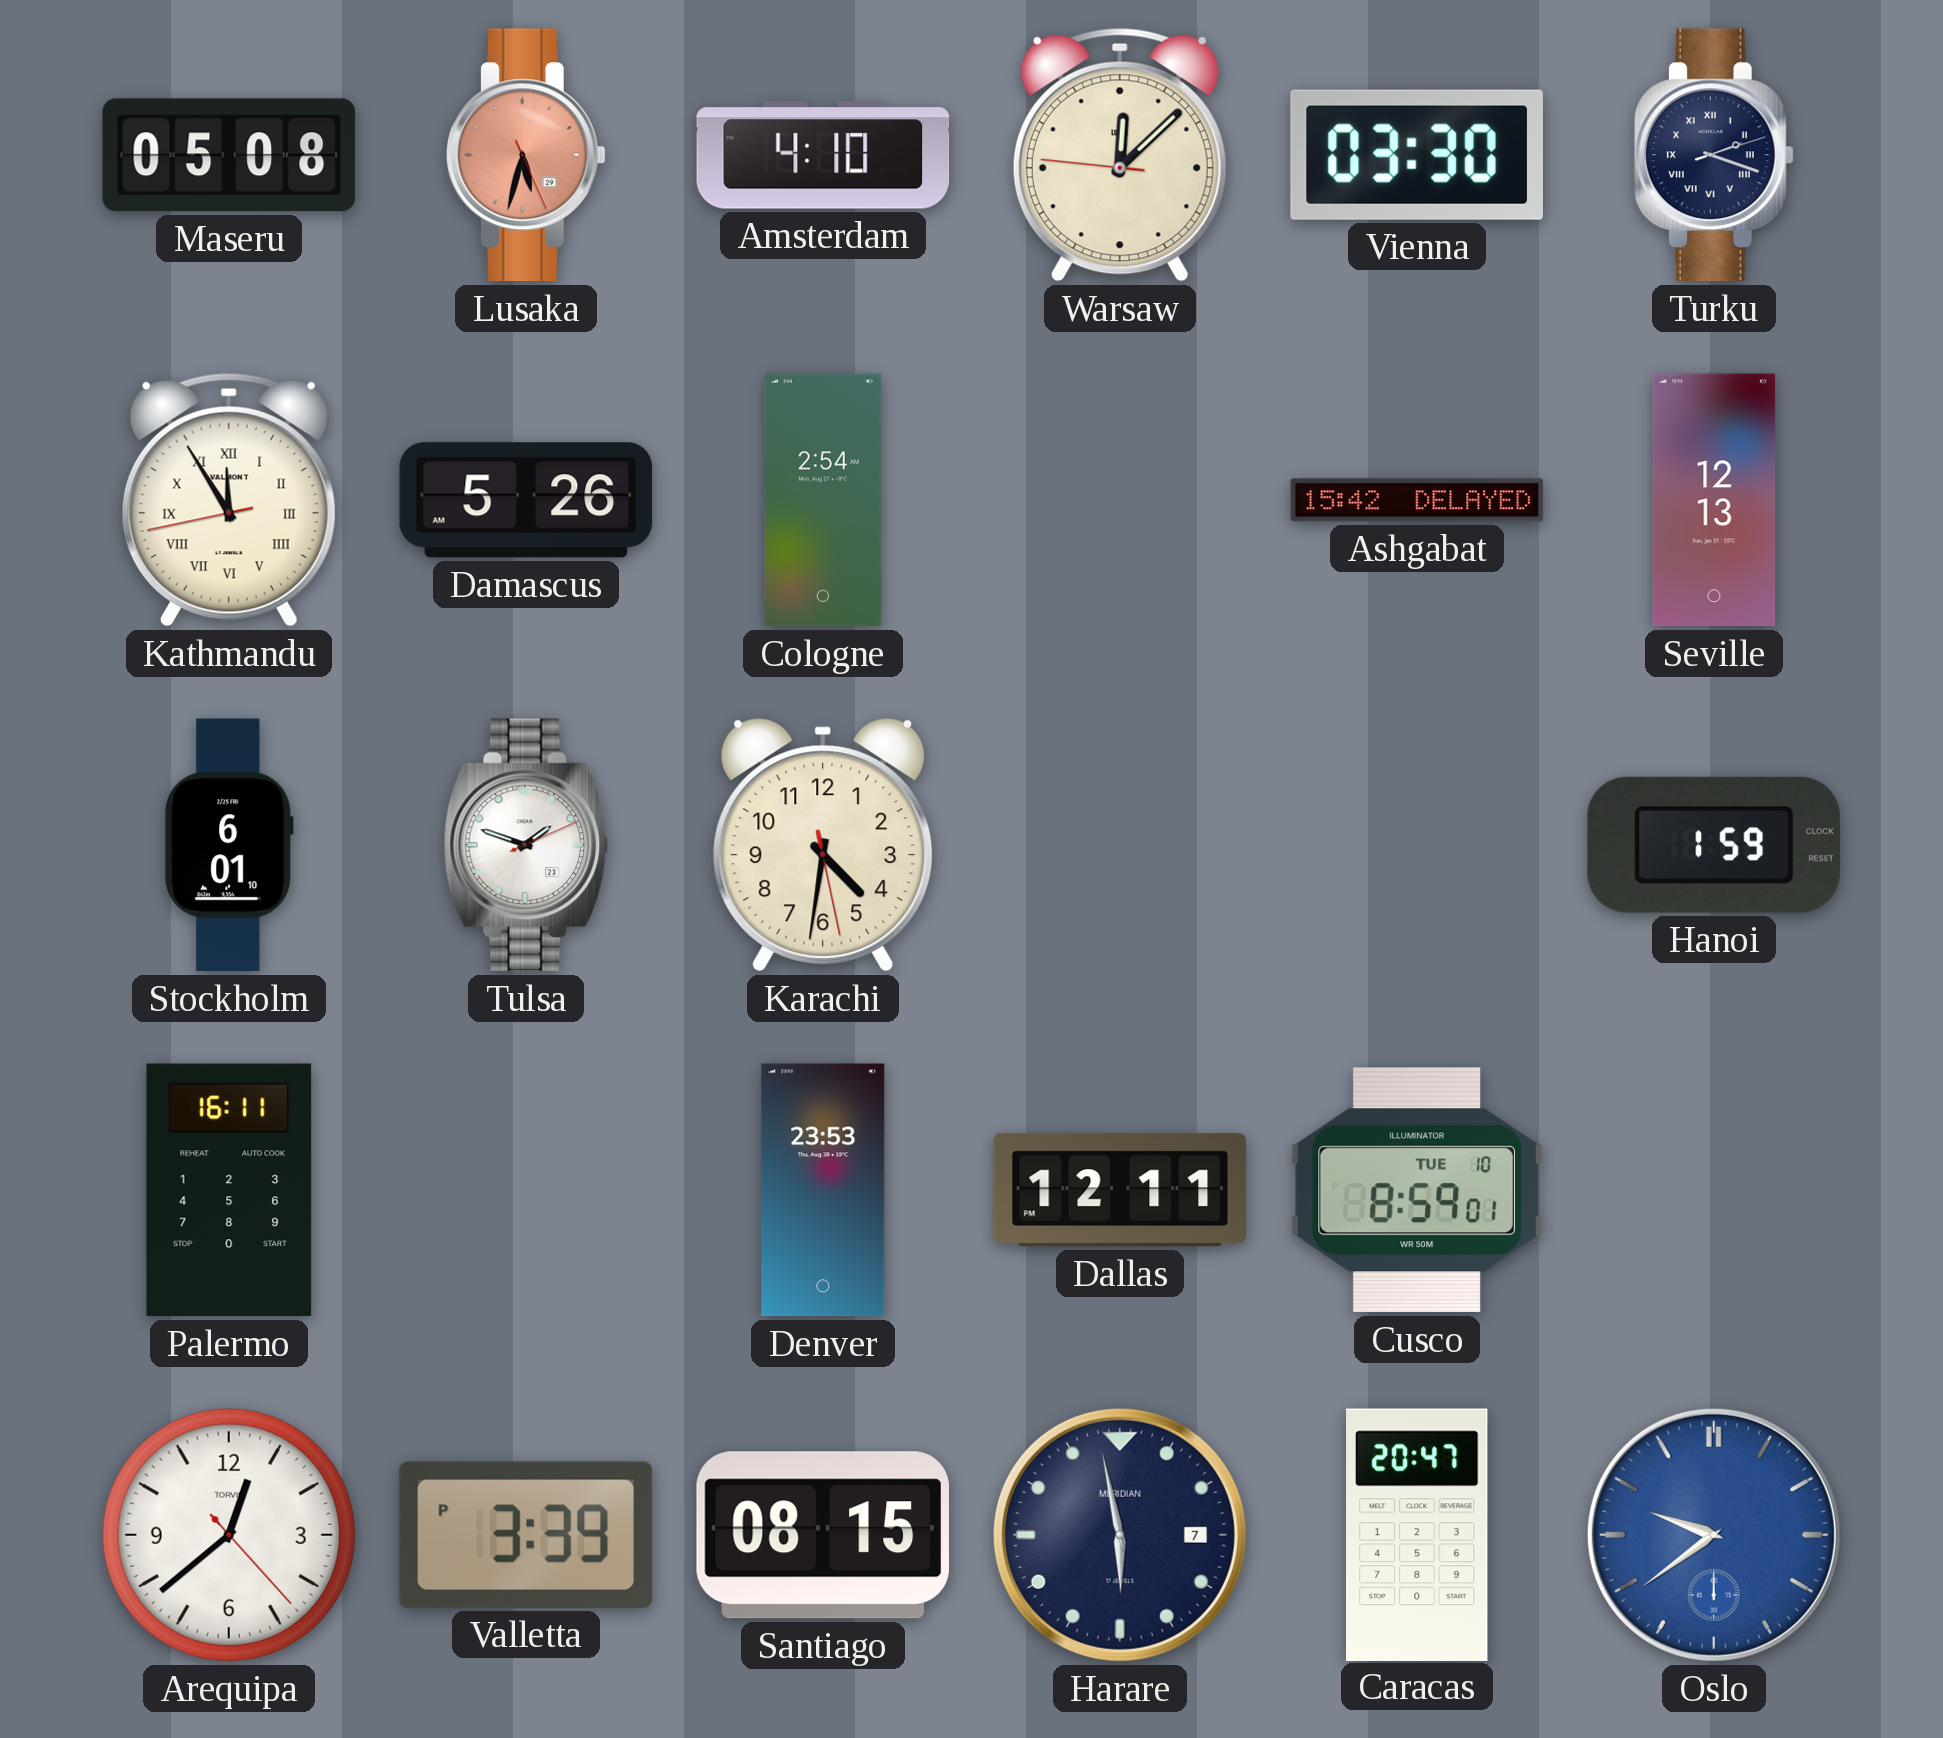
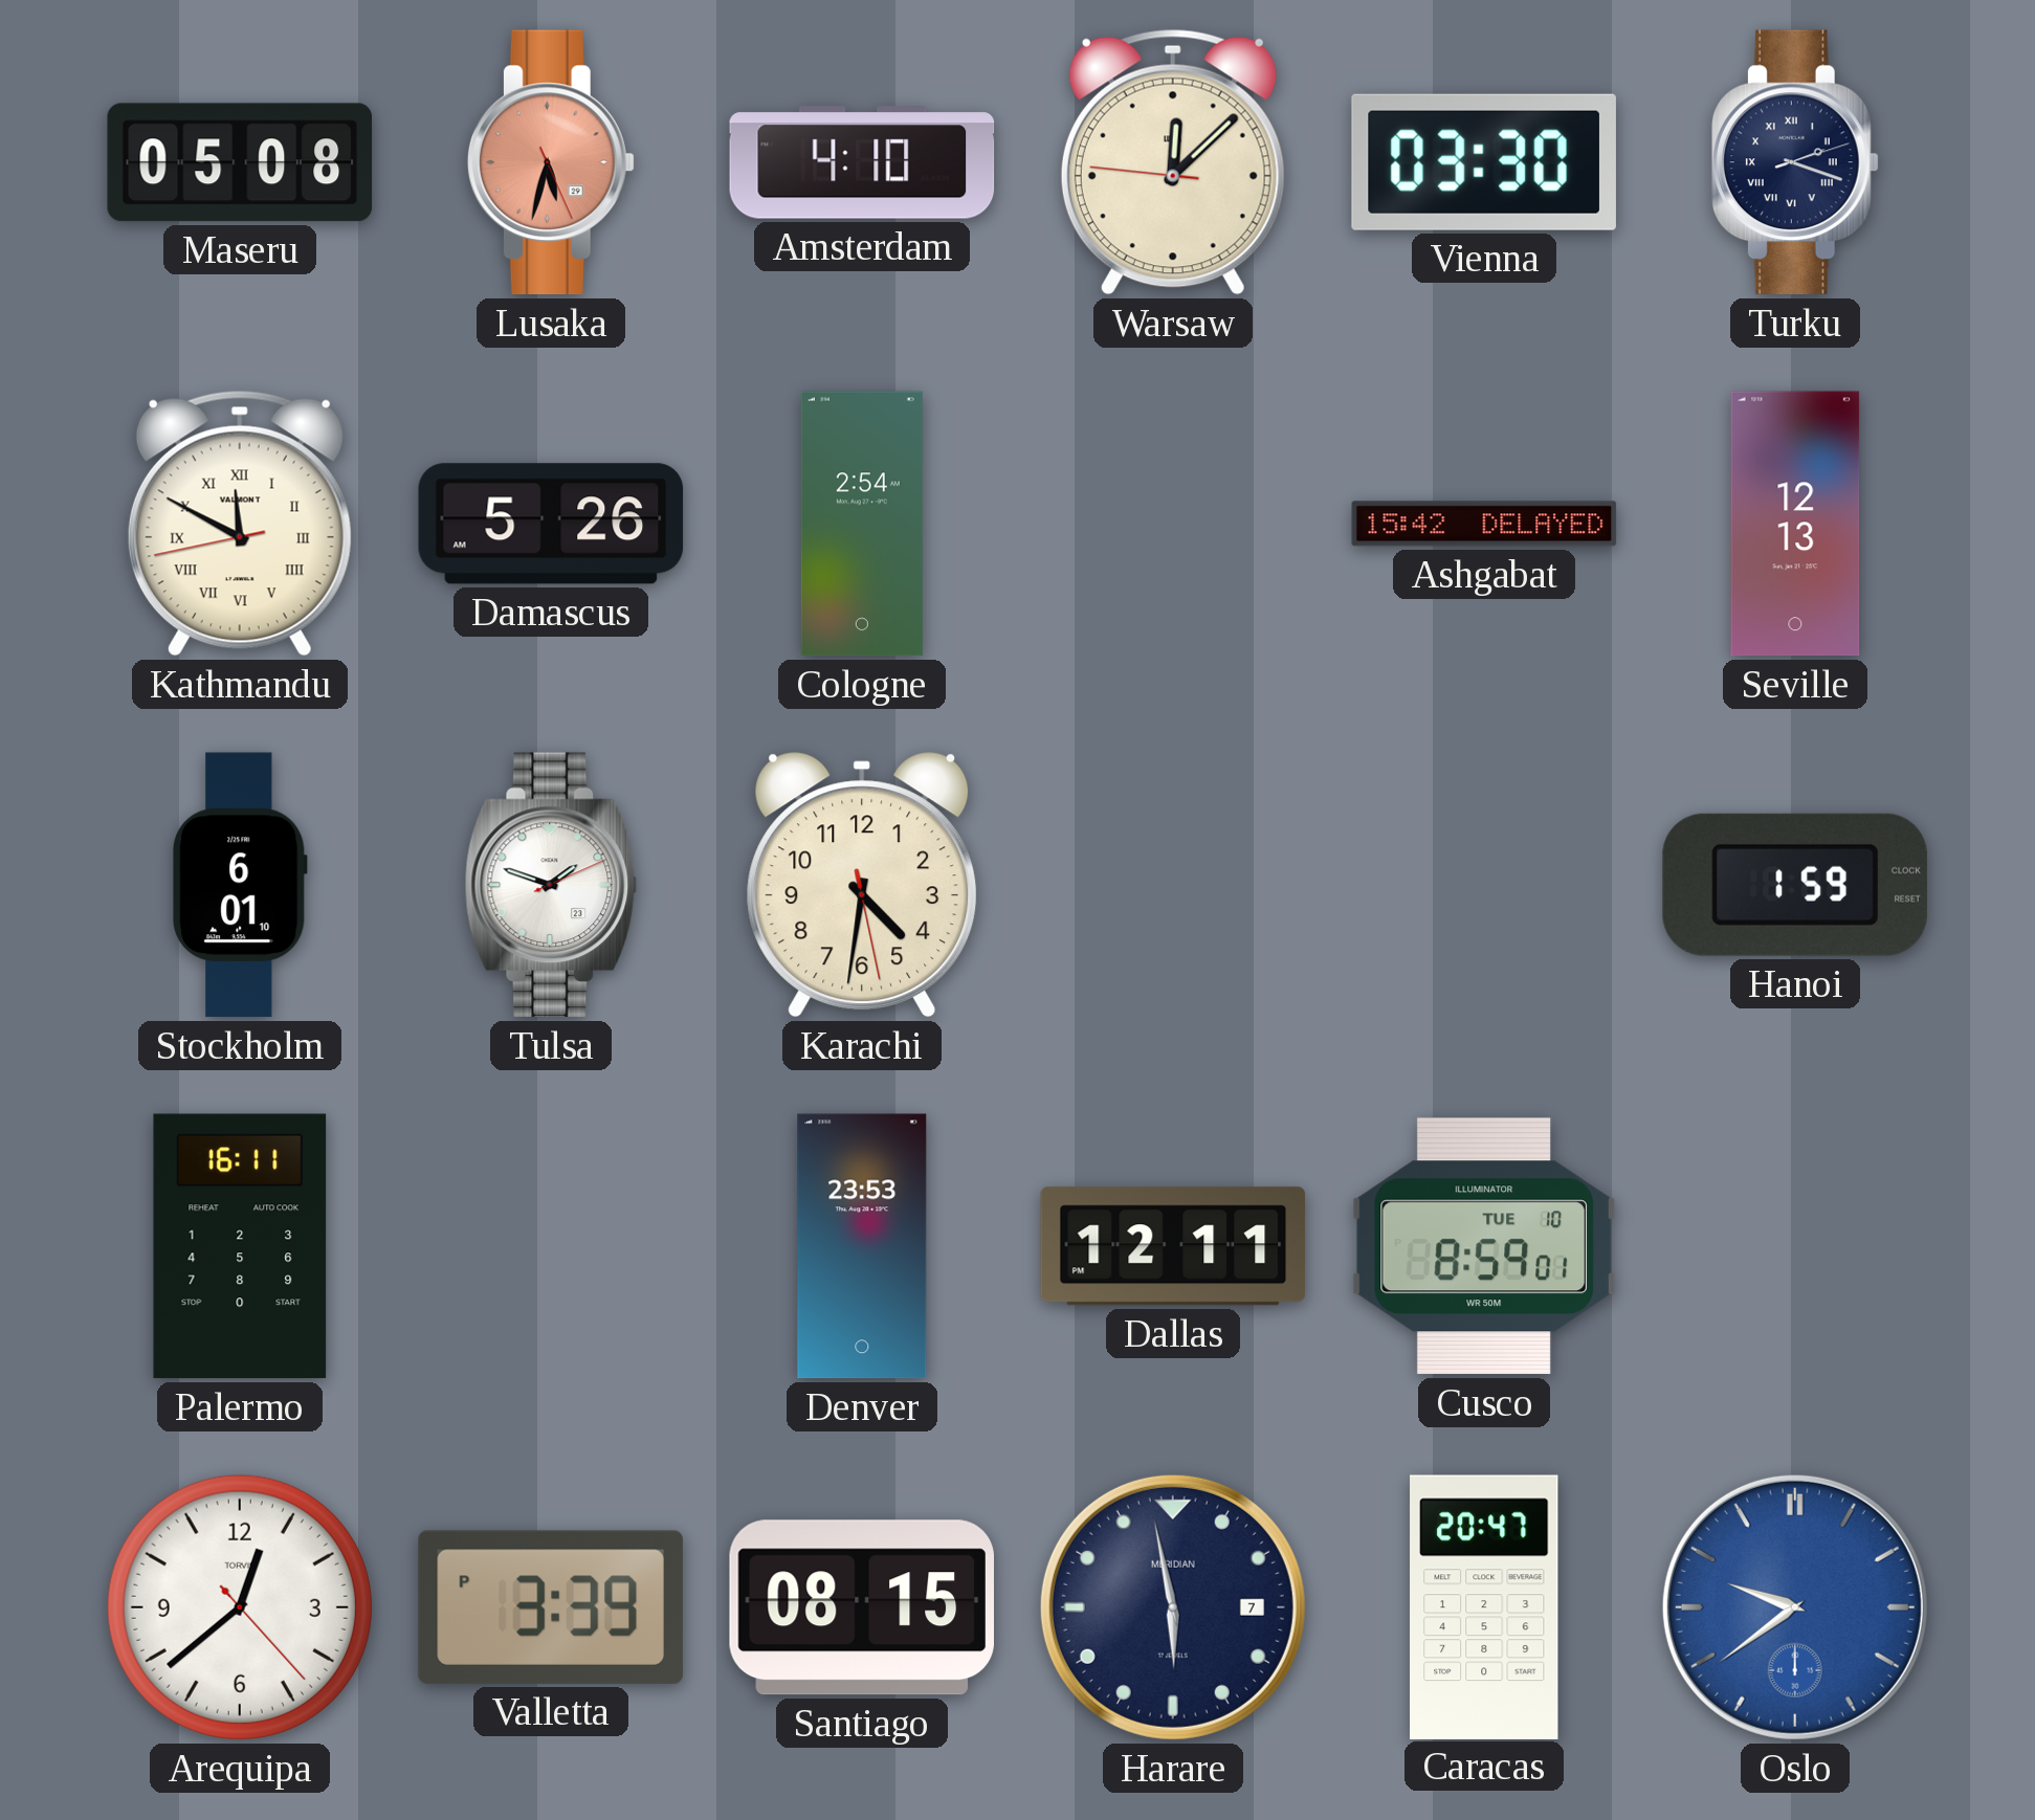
Kathmandu: 11:54 -> 11:49
